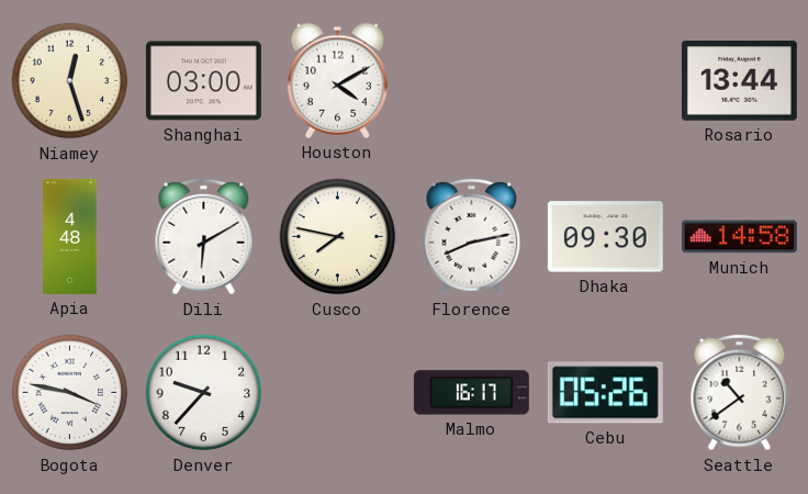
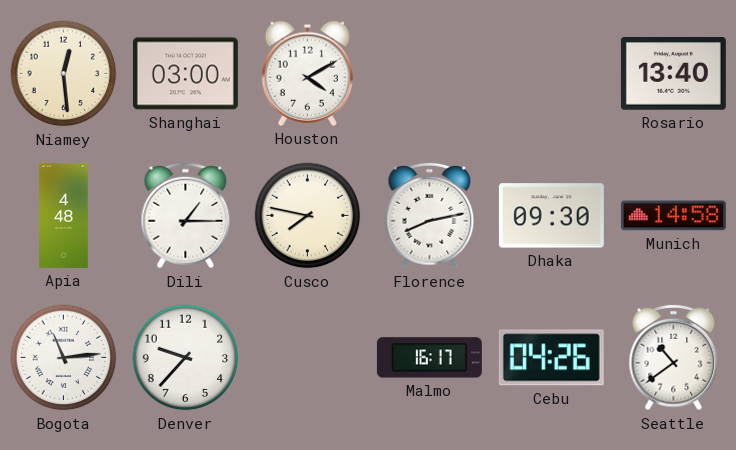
Niamey: 12:27 -> 12:29
Rosario: 13:44 -> 13:40
Dili: 6:10 -> 1:15
Bogota: 3:47 -> 11:14
Cebu: 05:26 -> 04:26
